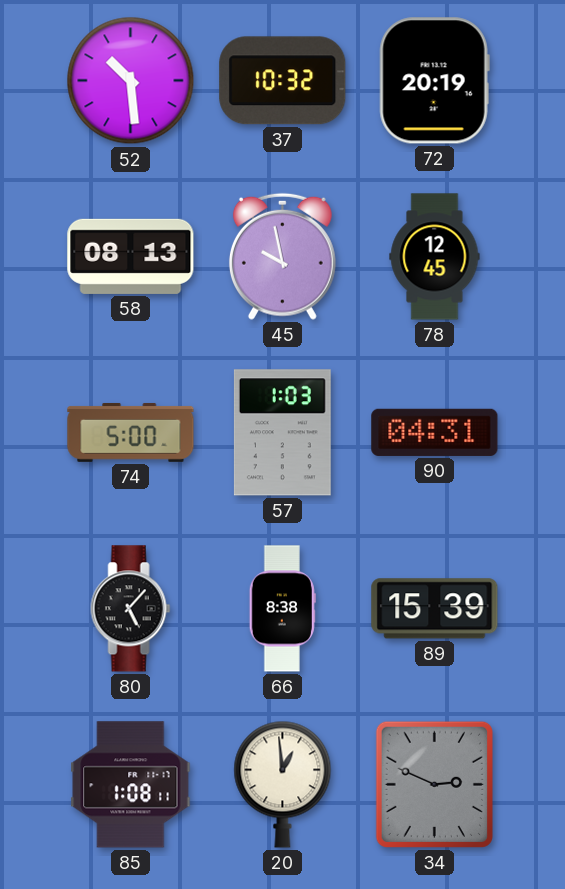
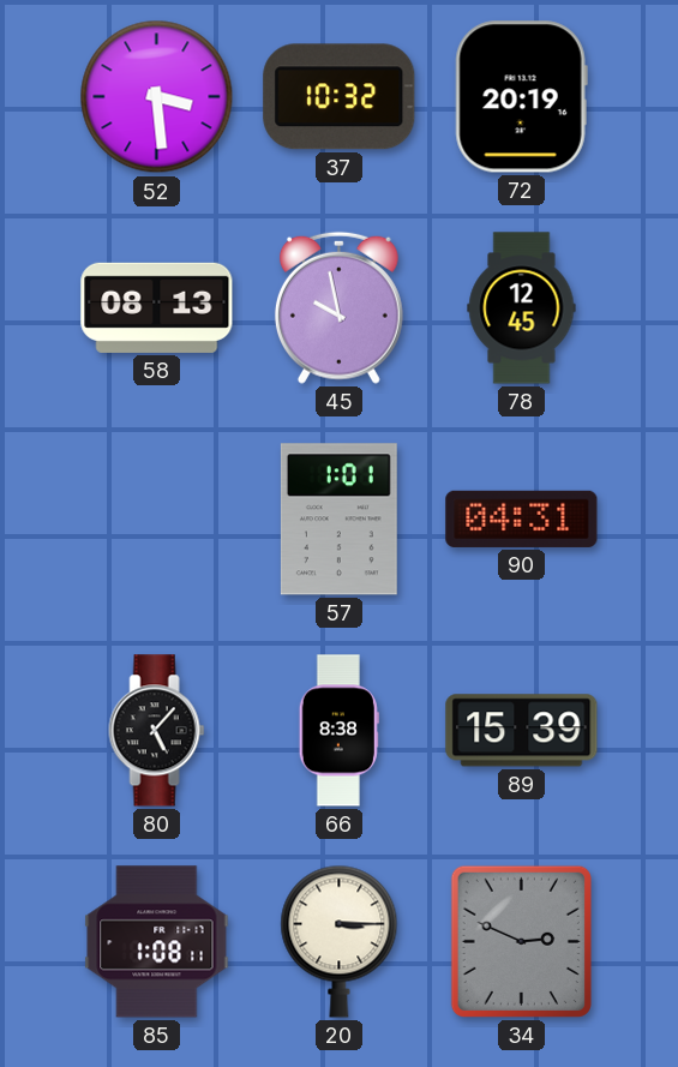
52: 10:29 -> 3:29
74: 5:00 -> none
57: 1:03 -> 1:01
20: 12:59 -> 3:15
